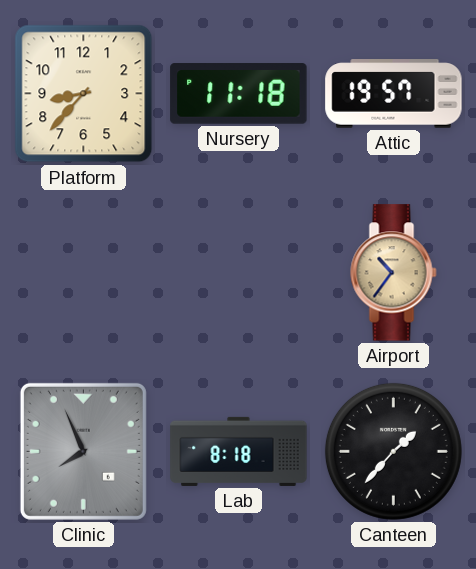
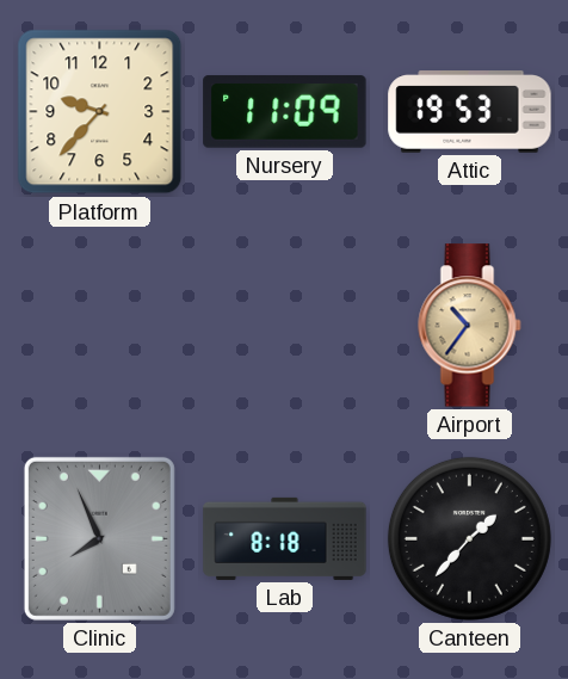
Platform: 8:37 -> 9:37
Nursery: 11:18 -> 11:09
Attic: 19:57 -> 19:53
